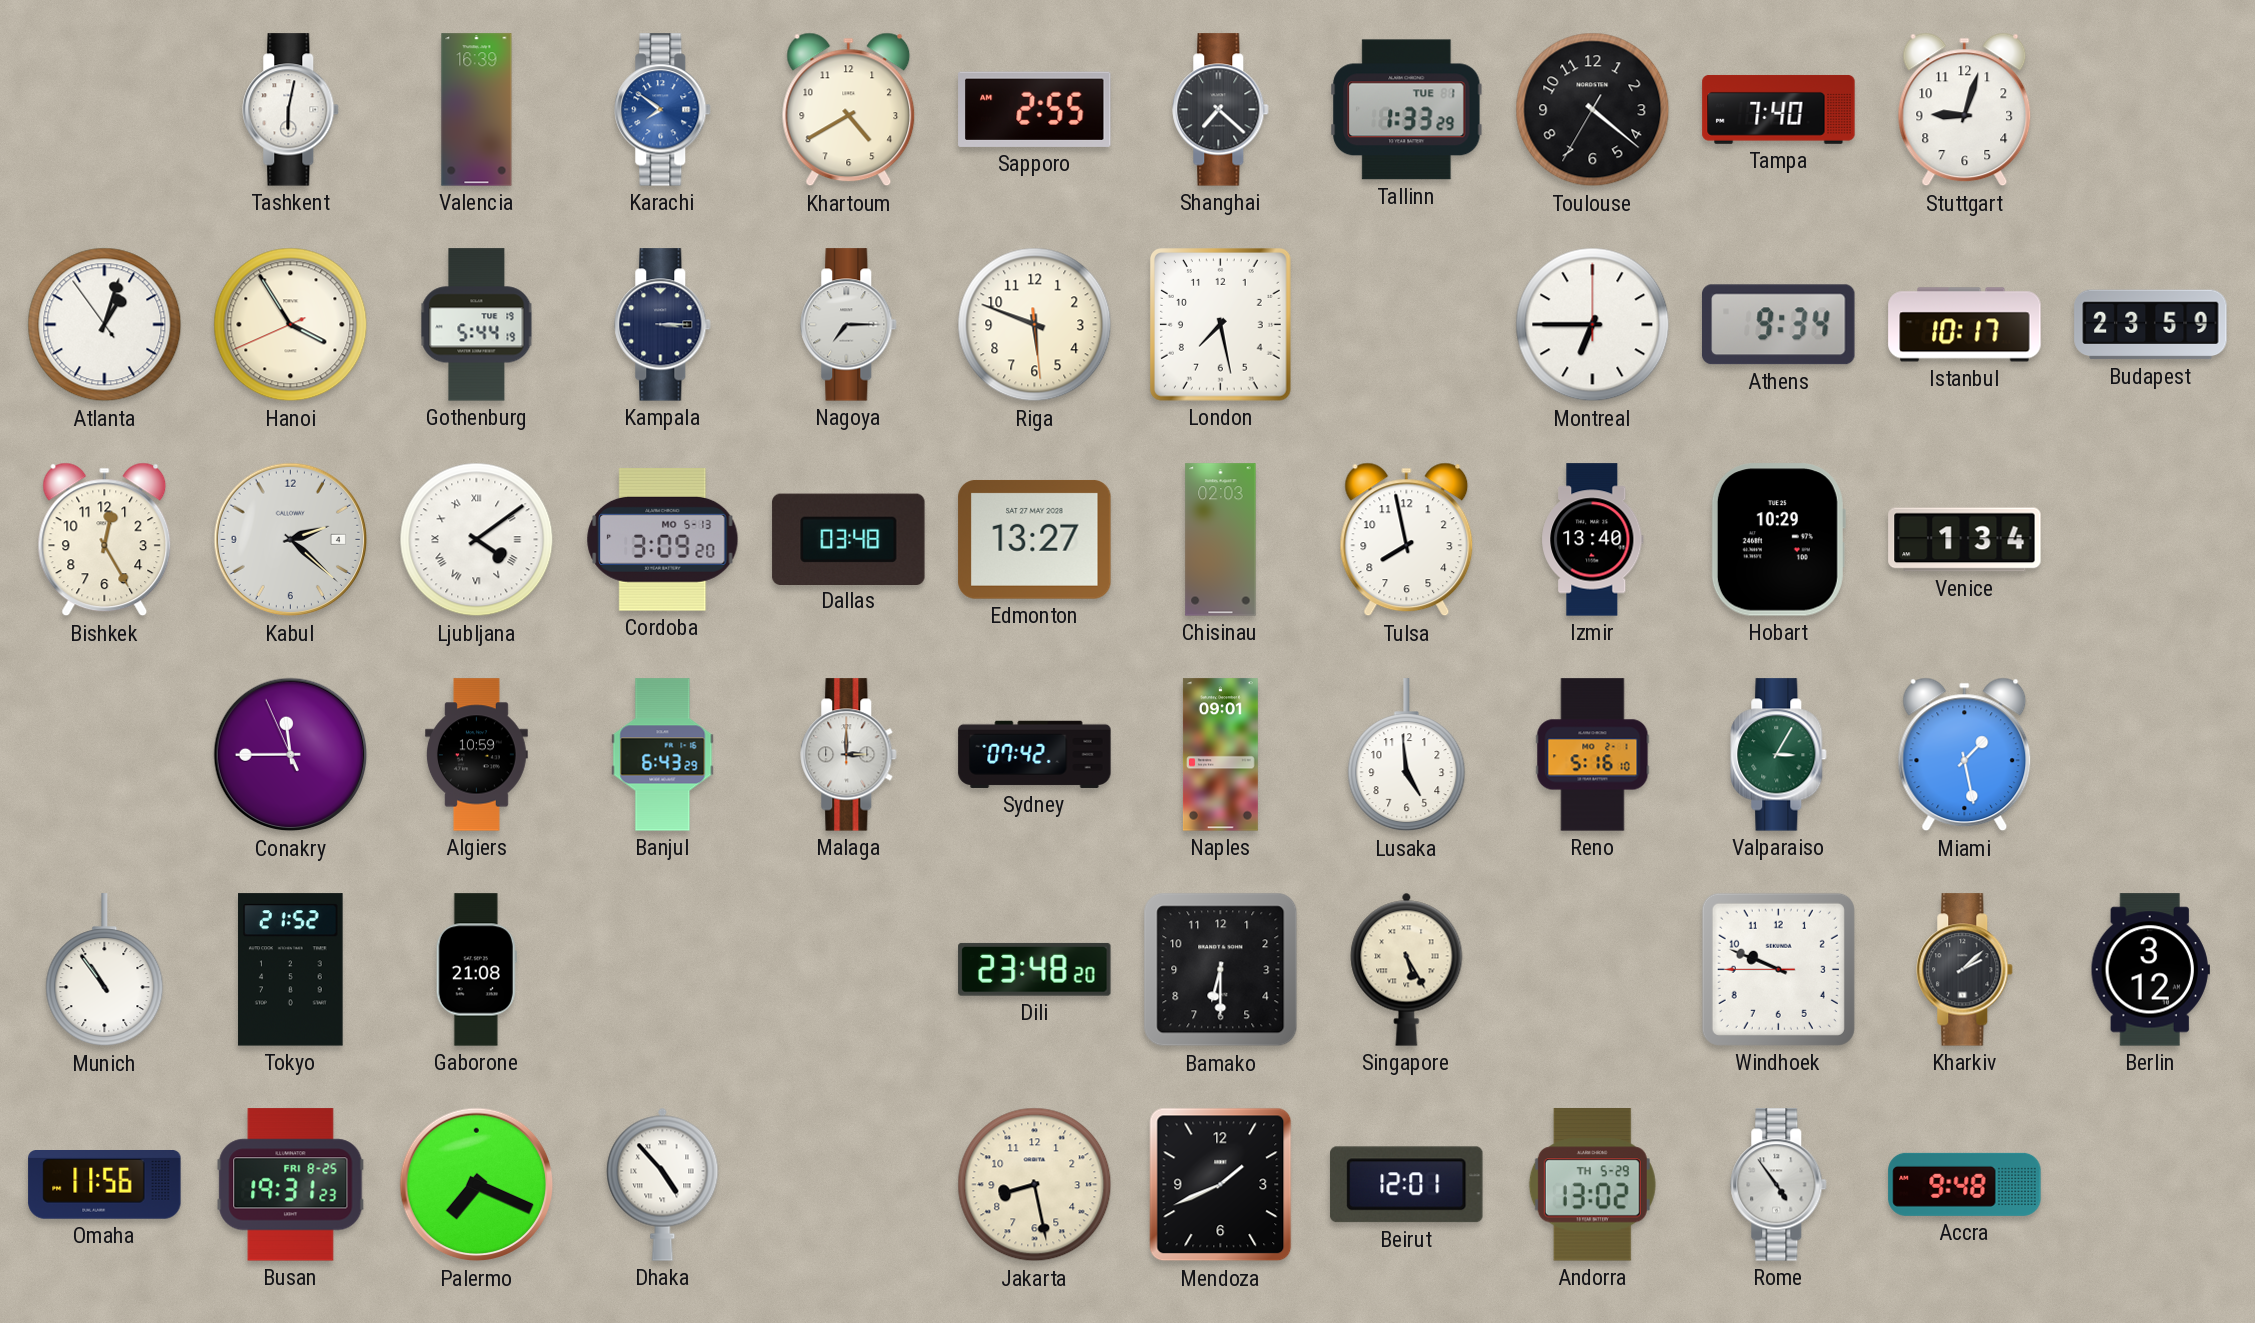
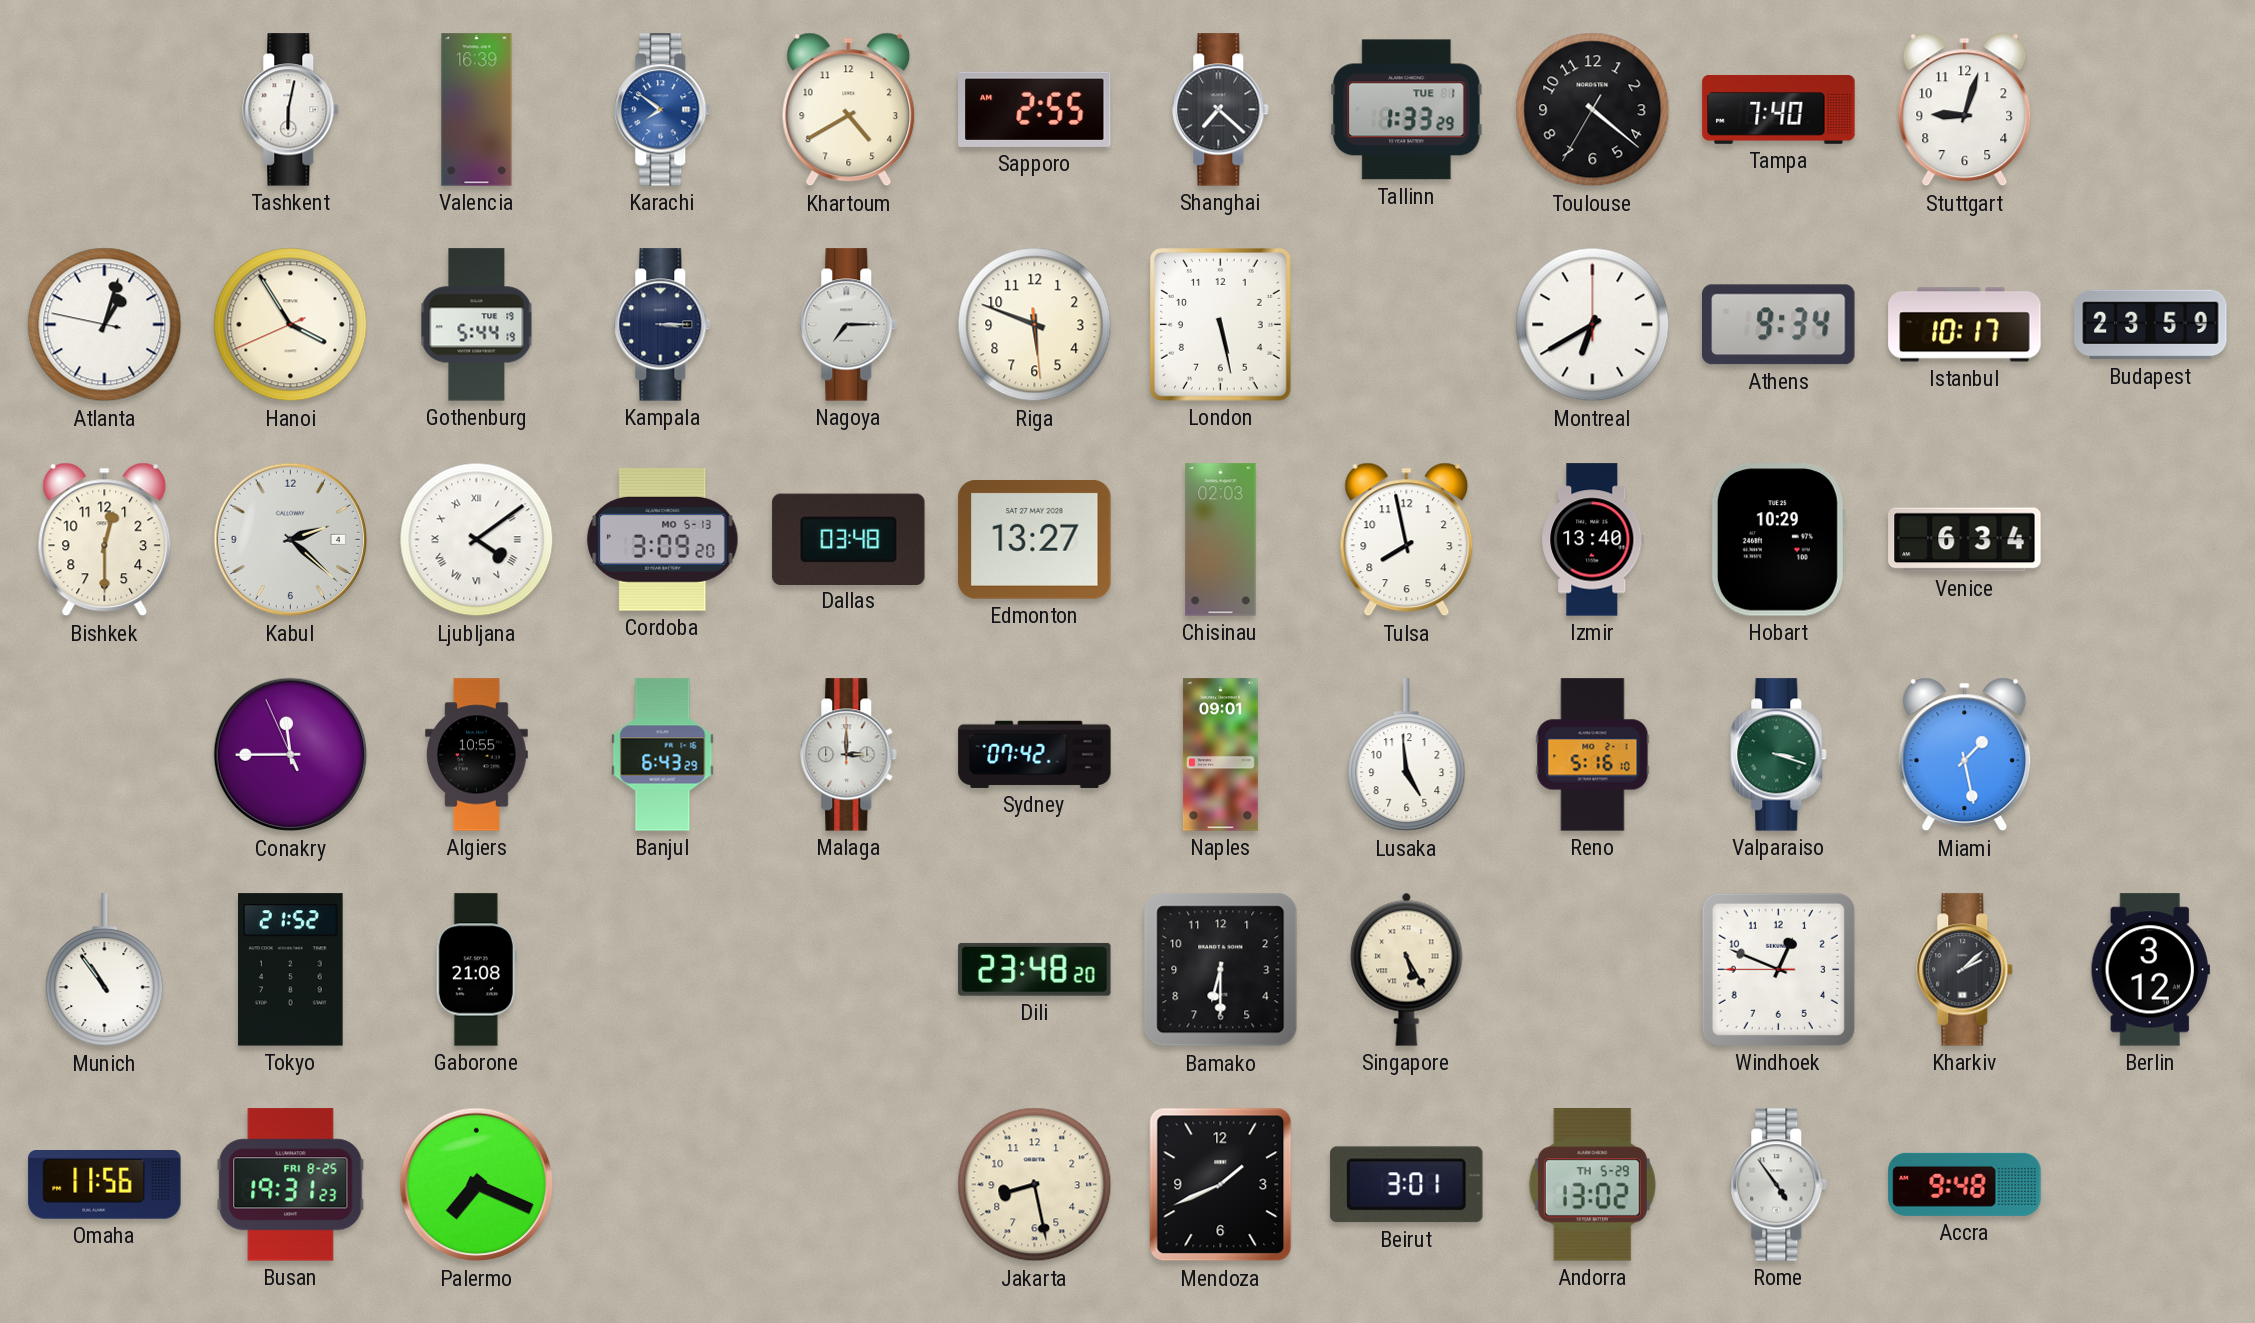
Atlanta: 1:02:54 -> 1:02:47
London: 7:28 -> 5:28
Montreal: 6:45 -> 6:40
Bishkek: 12:25 -> 12:30
Venice: 1:34 -> 6:34
Algiers: 10:59 -> 10:55
Valparaiso: 3:05 -> 3:18
Windhoek: 9:48 -> 12:48
Dhaka: 4:53 -> none
Beirut: 12:01 -> 3:01
